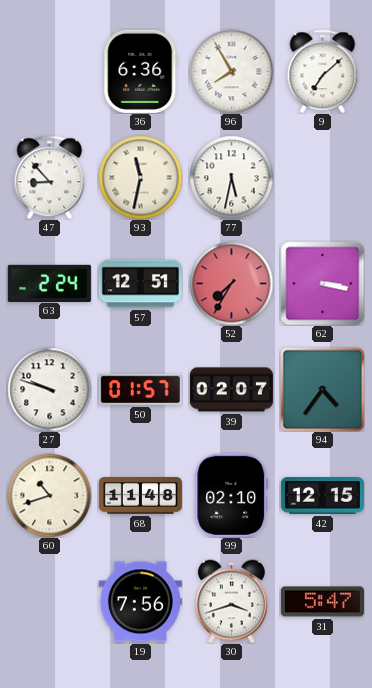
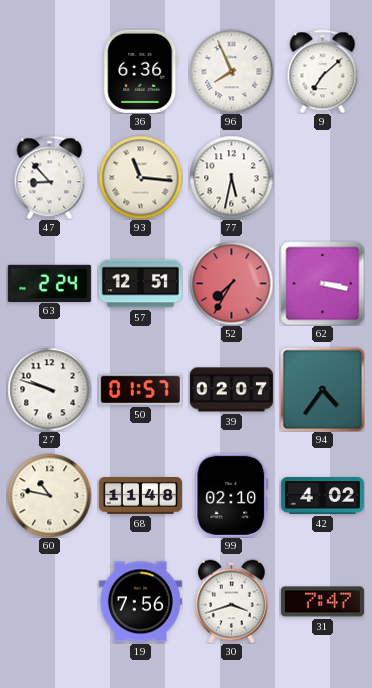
96: 7:55 -> 7:56
93: 11:32 -> 11:16
60: 10:42 -> 10:47
42: 12:15 -> 4:02
31: 5:47 -> 7:47
